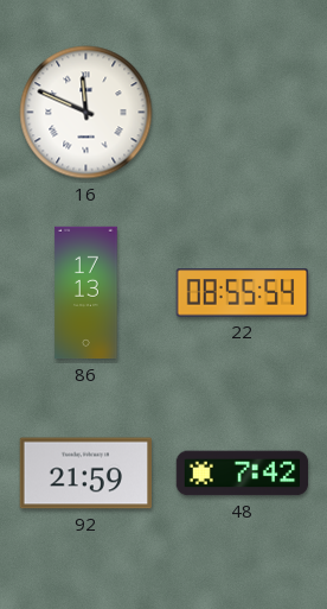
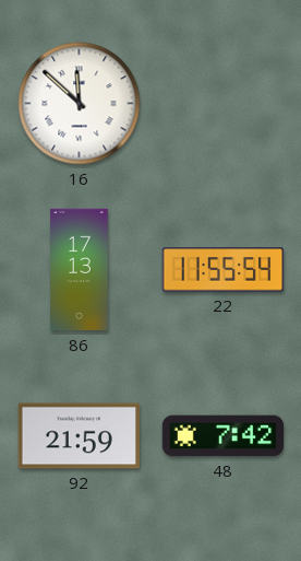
16: 11:49 -> 11:52
22: 08:55 -> 11:55
